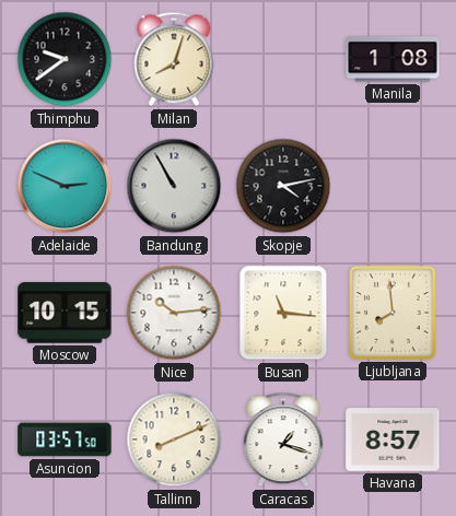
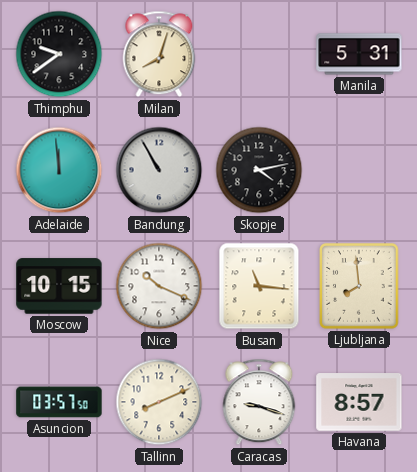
Manila: 1:08 -> 5:31
Adelaide: 2:49 -> 11:59
Nice: 10:14 -> 10:19
Caracas: 1:18 -> 9:18
